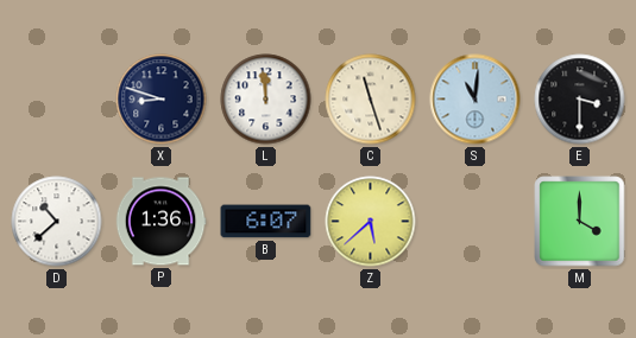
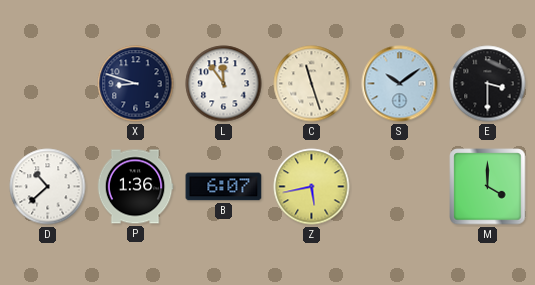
L: 11:59 -> 11:54
S: 11:01 -> 10:09
Z: 5:38 -> 5:43
